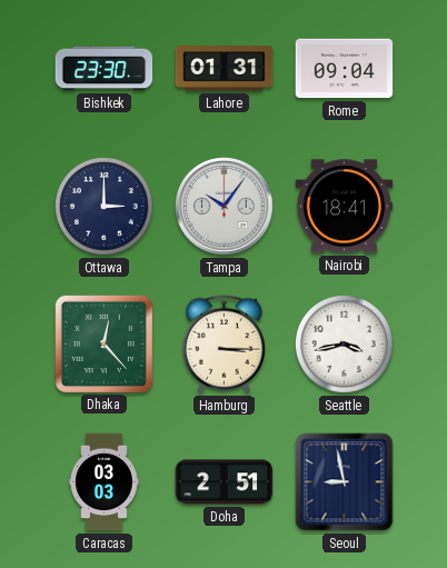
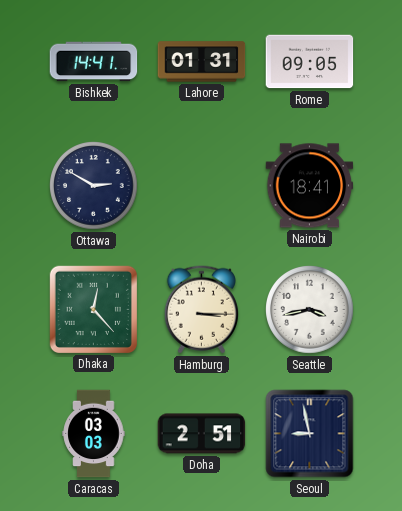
Bishkek: 23:30 -> 14:41
Rome: 09:04 -> 09:05
Ottawa: 3:00 -> 2:50
Tampa: 10:06 -> none
